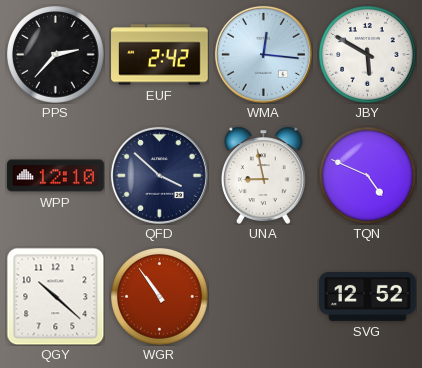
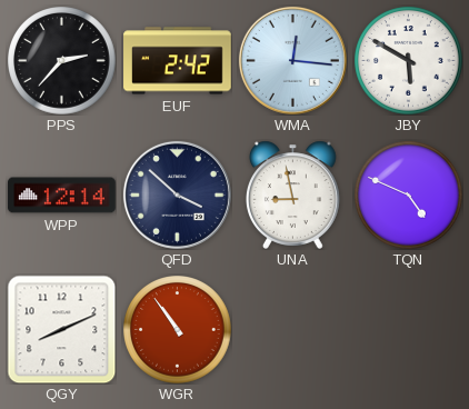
WPP: 12:10 -> 12:14
QGY: 10:22 -> 8:11
SVG: 12:52 -> none
